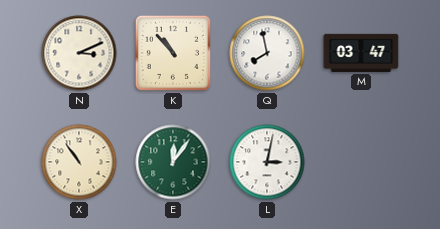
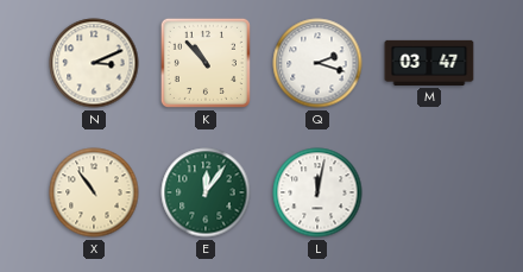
Q: 7:58 -> 2:18
L: 3:02 -> 12:02
